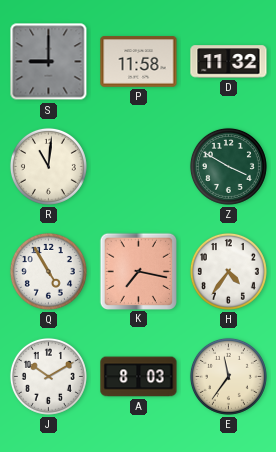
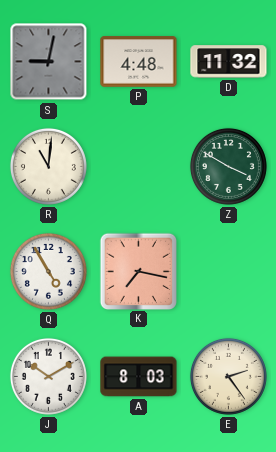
S: 9:00 -> 9:02
P: 11:58 -> 4:48
H: 4:36 -> none
E: 11:36 -> 2:24
